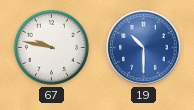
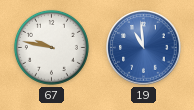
19: 10:30 -> 10:59
